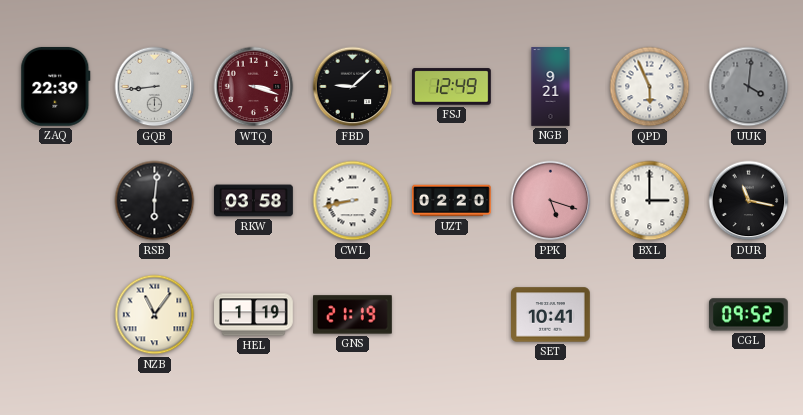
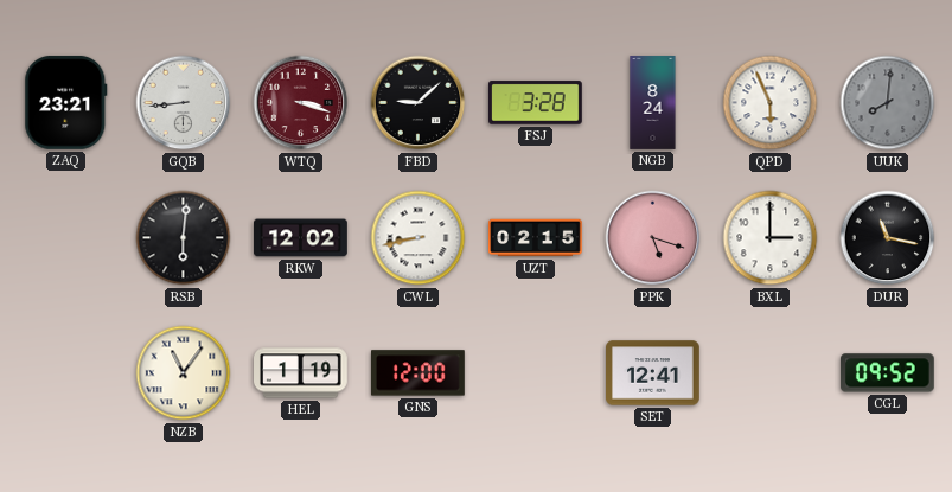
ZAQ: 22:39 -> 23:21
FSJ: 12:49 -> 3:28
NGB: 9:21 -> 8:24
UUK: 4:01 -> 8:01
RKW: 03:58 -> 12:02
UZT: 02:20 -> 02:15
GNS: 21:19 -> 12:00
SET: 10:41 -> 12:41
